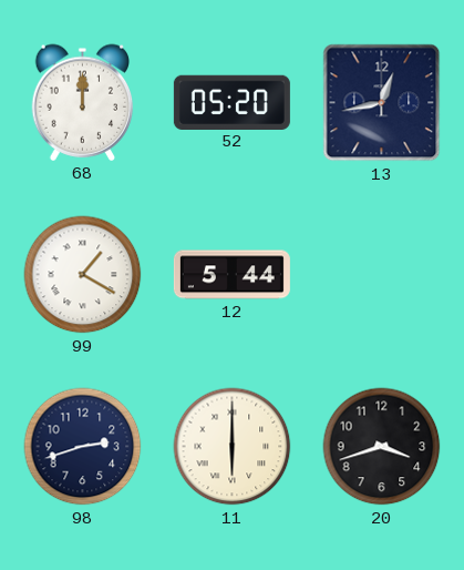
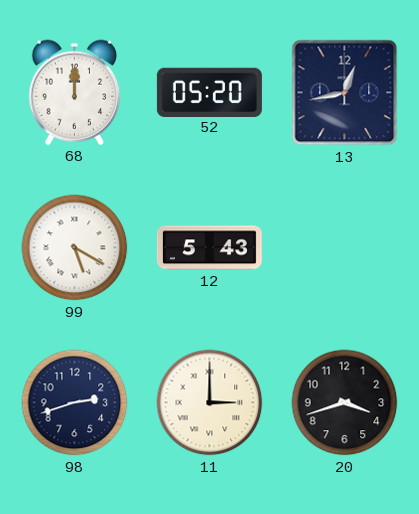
99: 1:20 -> 5:20
12: 5:44 -> 5:43
11: 6:00 -> 3:00
